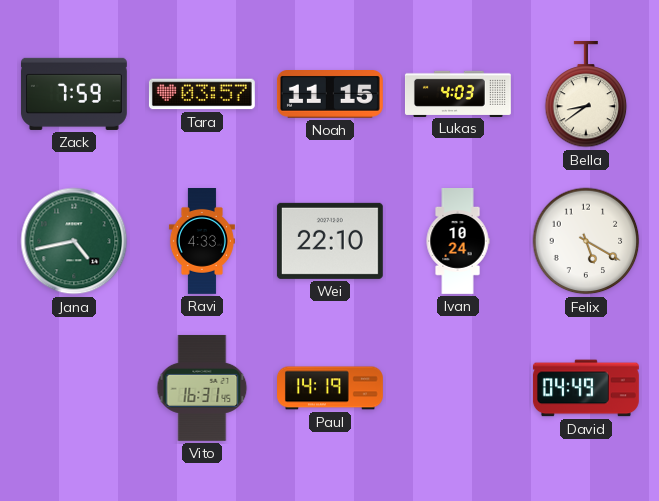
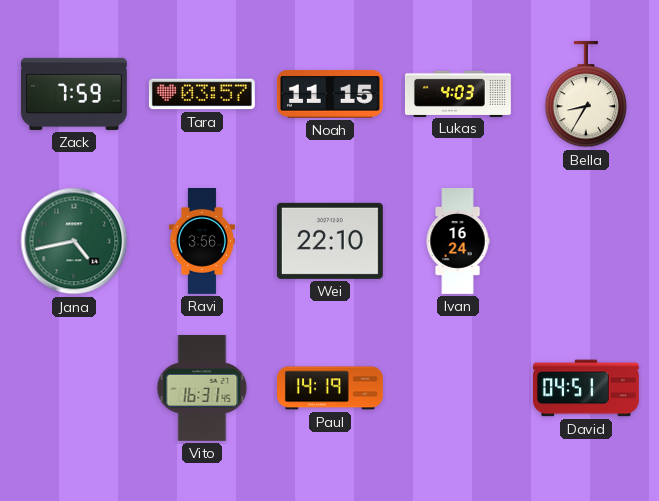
Bella: 8:39 -> 8:35
Ravi: 4:33 -> 3:56
Ivan: 10:24 -> 16:24
Felix: 5:20 -> none
David: 04:49 -> 04:51
